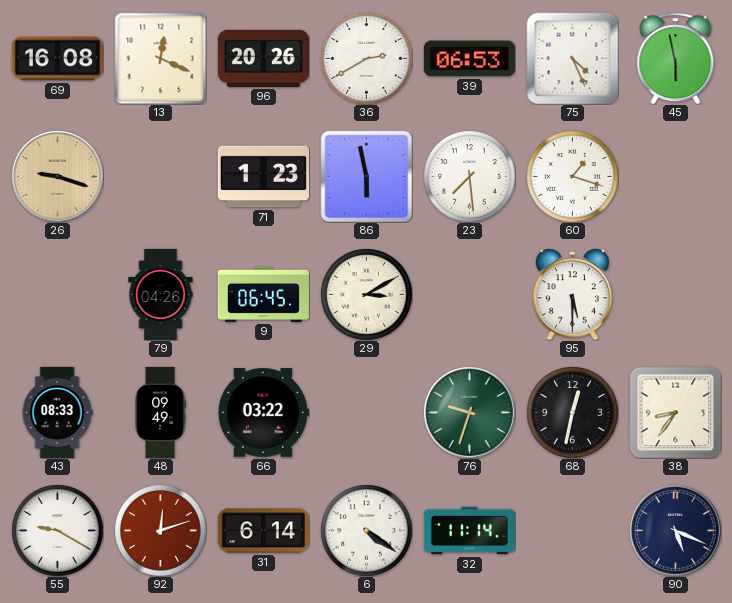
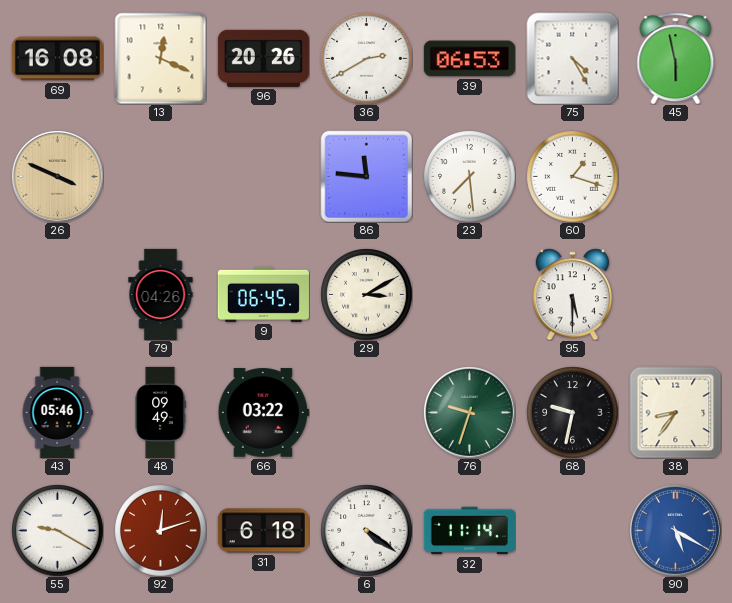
75: 4:26 -> 4:25
26: 9:18 -> 3:49
71: 1:23 -> none
86: 5:58 -> 11:46
43: 08:33 -> 05:46
68: 12:32 -> 9:32
31: 6:14 -> 6:18
90: 5:19 -> 5:20
90 dial: navy -> blue
